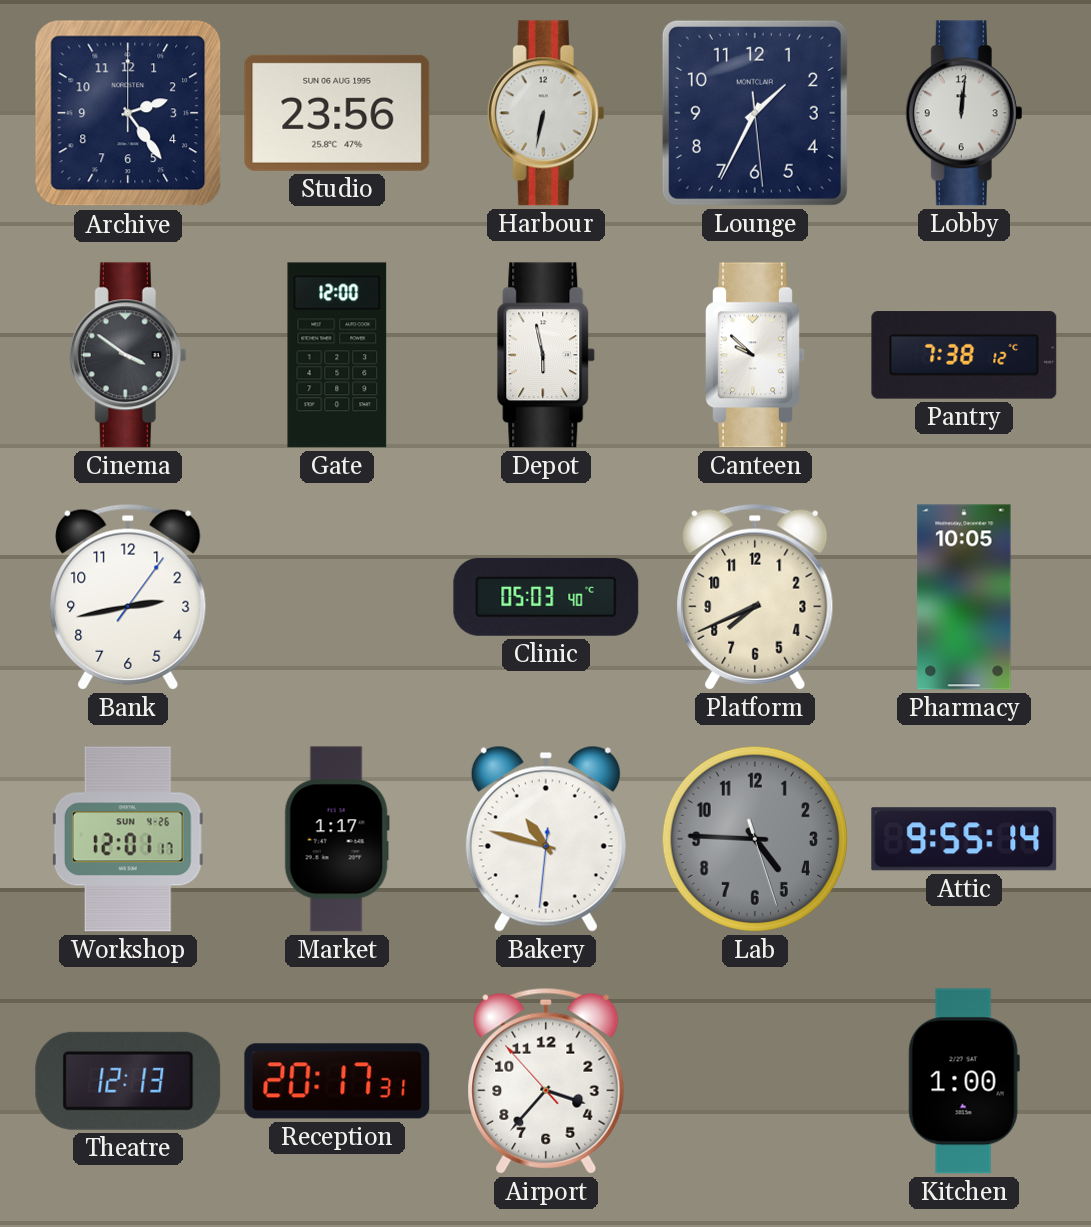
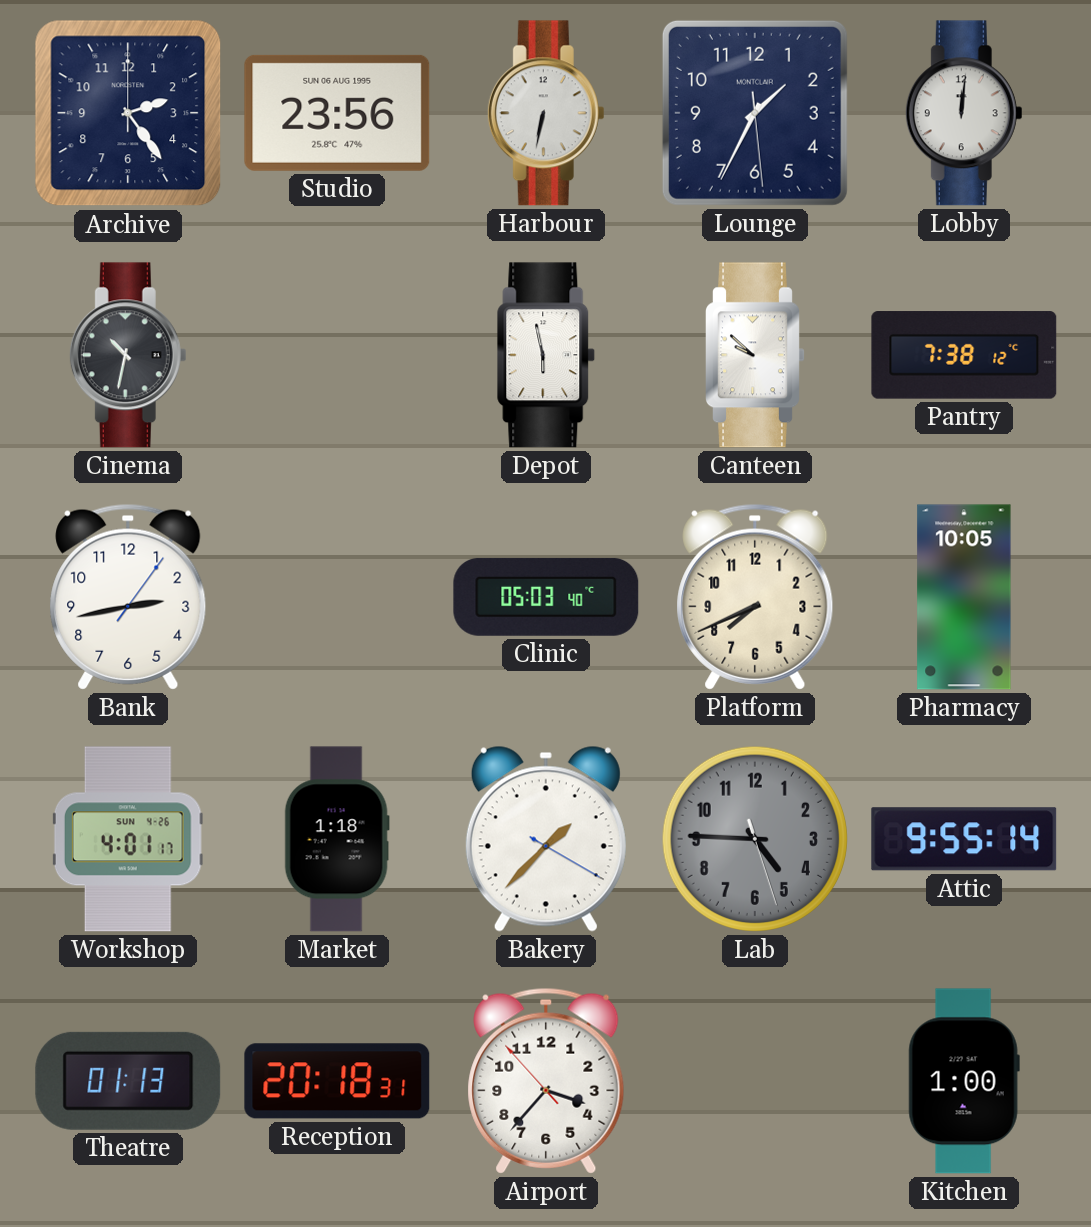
Cinema: 3:51 -> 10:32
Gate: 12:00 -> none
Workshop: 12:01 -> 4:01
Market: 1:17 -> 1:18
Bakery: 10:47 -> 1:37
Theatre: 12:13 -> 01:13
Reception: 20:17 -> 20:18
